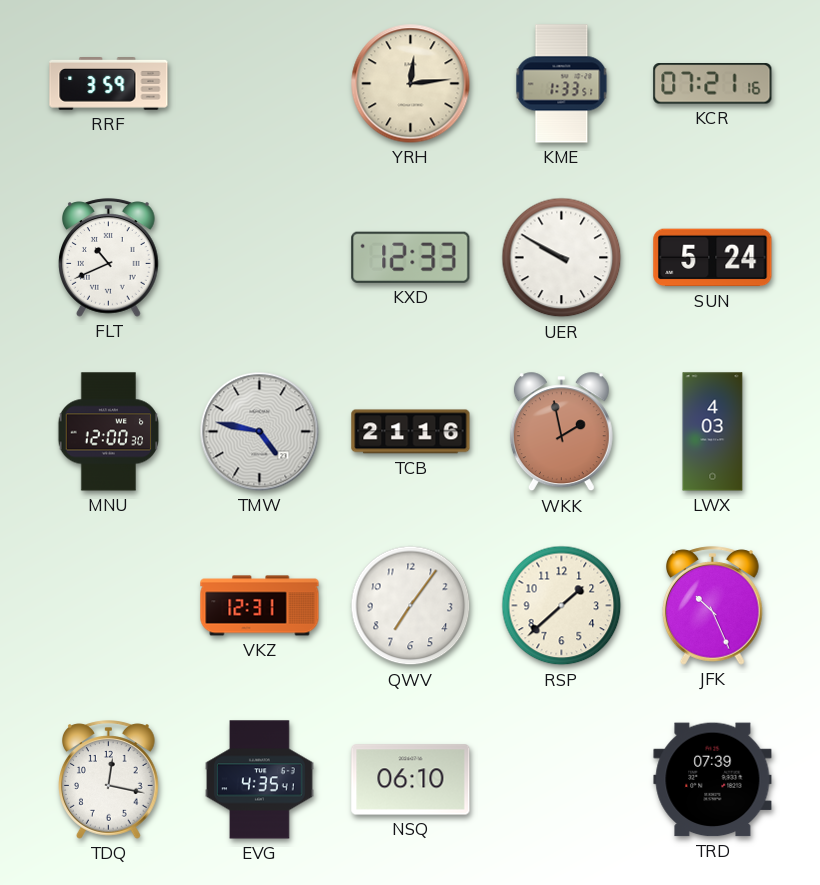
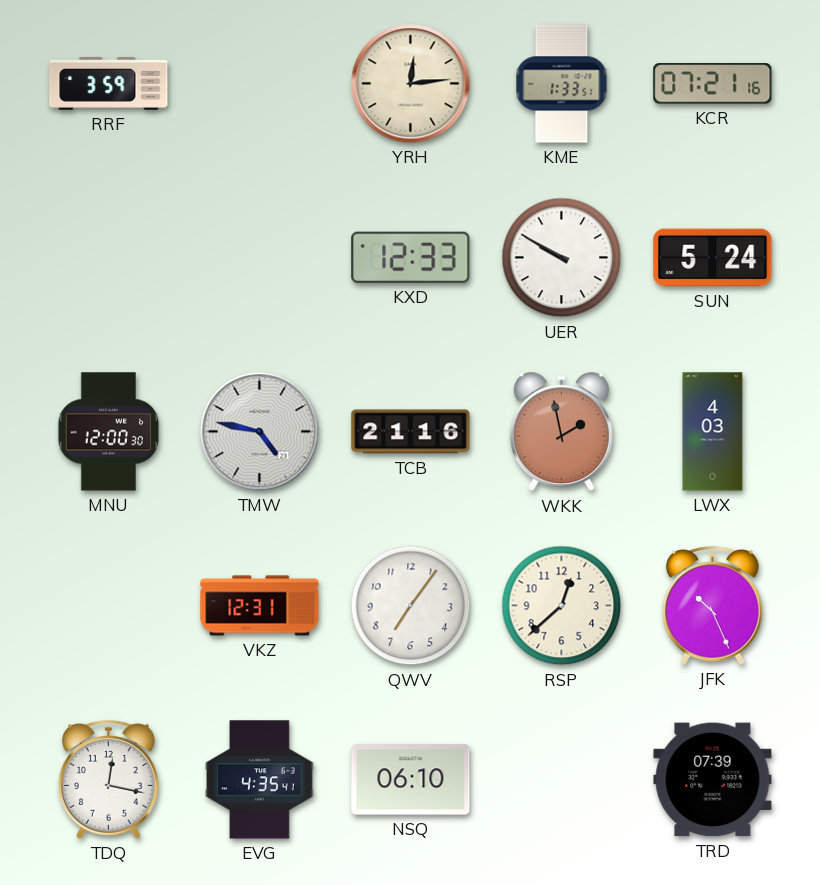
FLT: 10:41 -> none
RSP: 1:38 -> 12:38
